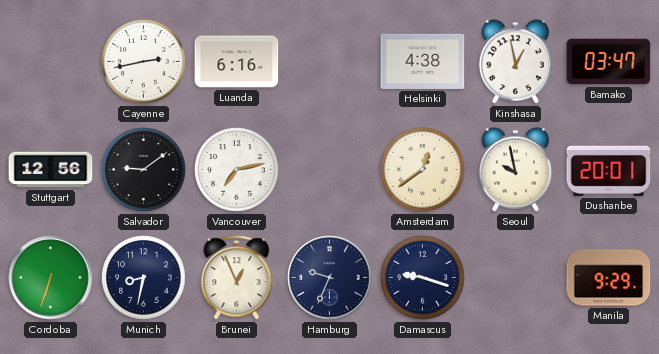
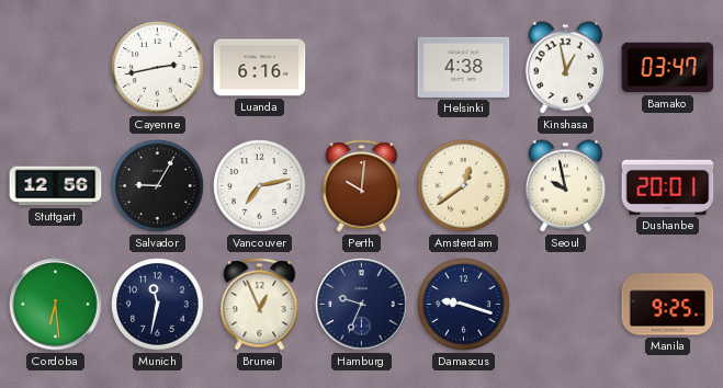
Salvador: 9:09 -> 9:05
Perth: none -> 10:01
Cordoba: 6:33 -> 6:29
Munich: 8:32 -> 11:32
Manila: 9:29 -> 9:25
